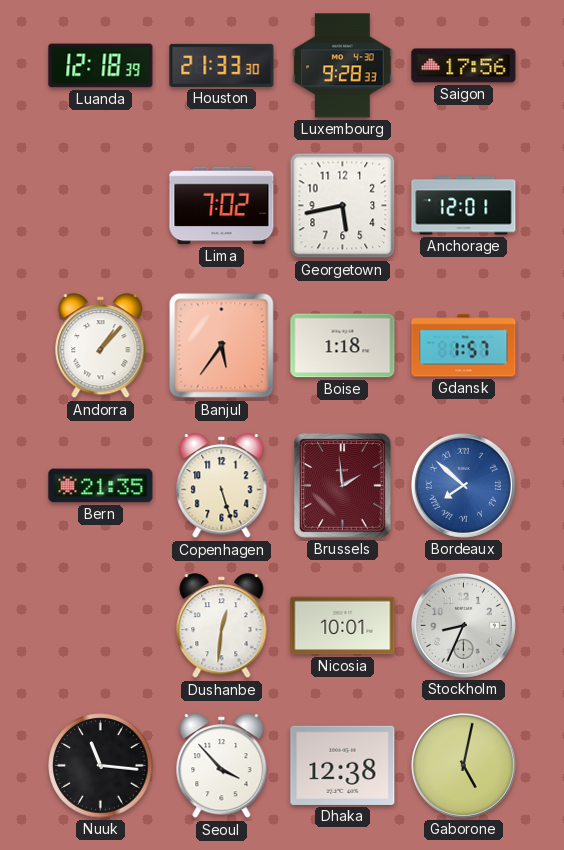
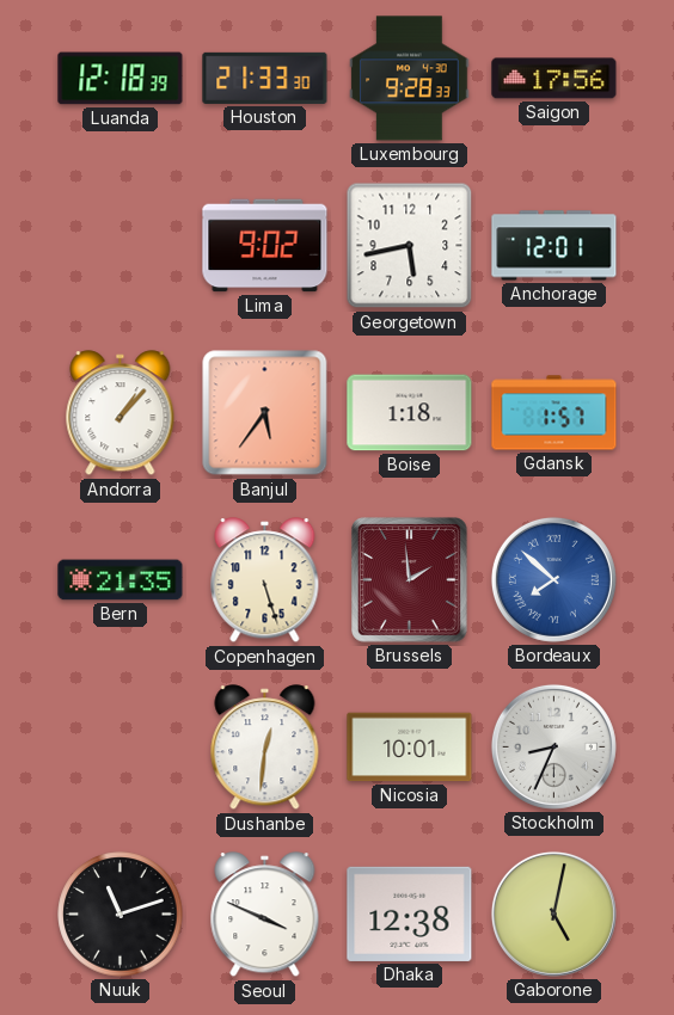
Lima: 7:02 -> 9:02
Nuuk: 11:16 -> 11:12
Seoul: 3:53 -> 3:49
